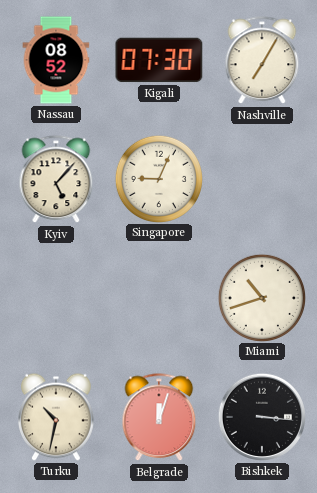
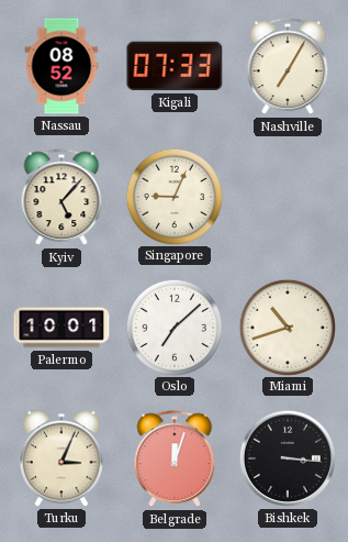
Kigali: 07:30 -> 07:33
Palermo: none -> 10:01
Oslo: none -> 7:08
Turku: 10:32 -> 3:04
